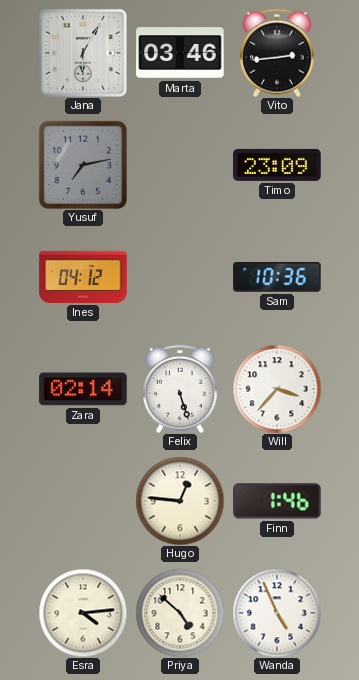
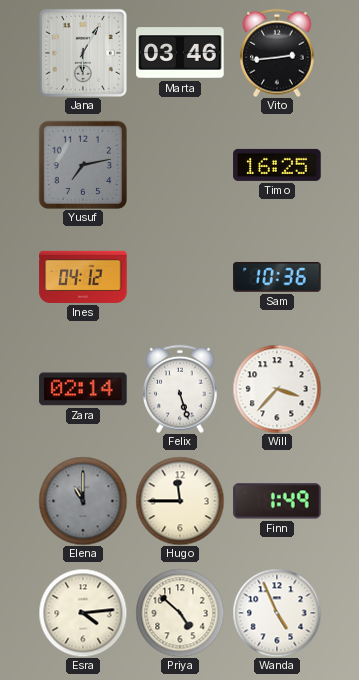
Timo: 23:09 -> 16:25
Elena: none -> 11:00
Hugo: 12:46 -> 11:45
Finn: 1:46 -> 1:49
